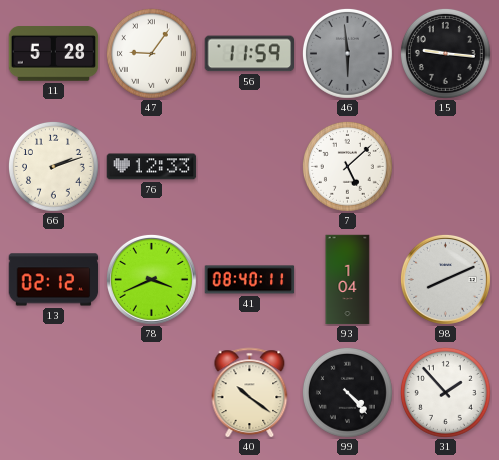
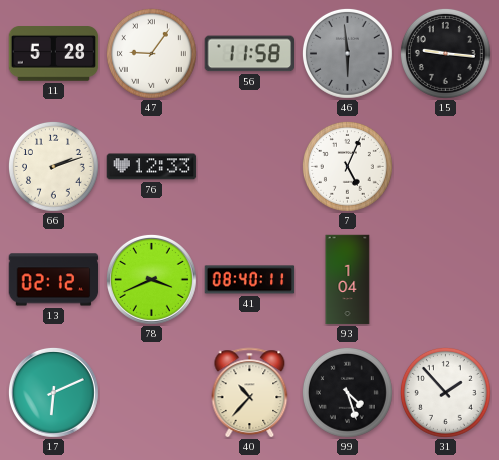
56: 11:59 -> 11:58
7: 5:08 -> 5:04
98: 8:11 -> none
17: none -> 6:11
40: 10:21 -> 10:37
99: 4:23 -> 4:27
